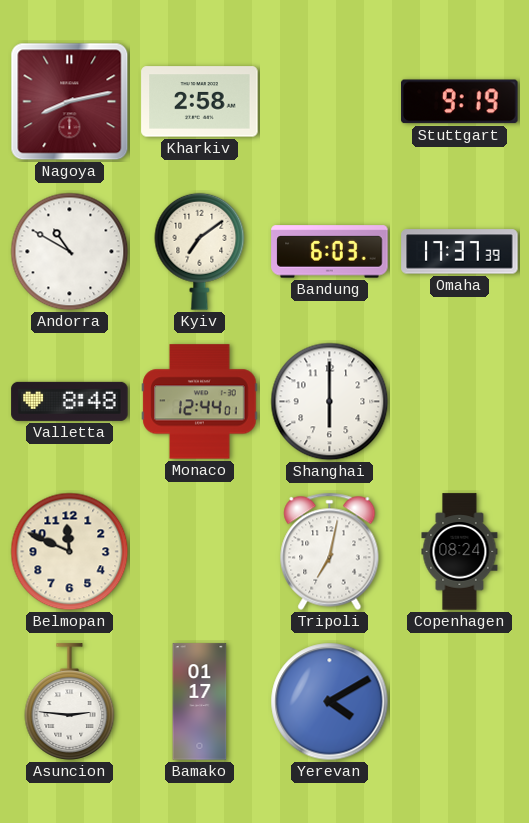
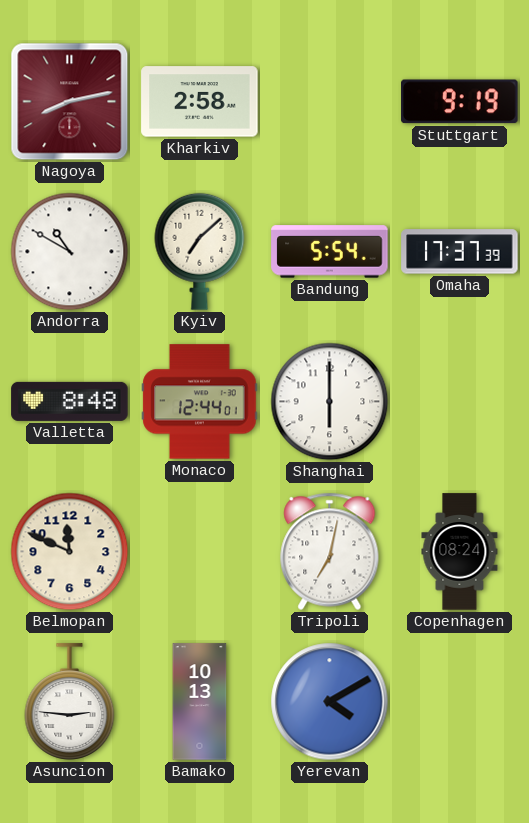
Kyiv: 7:09 -> 7:08
Bandung: 6:03 -> 5:54
Bamako: 01:17 -> 10:13
